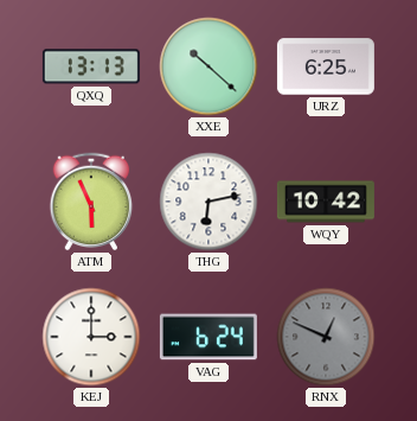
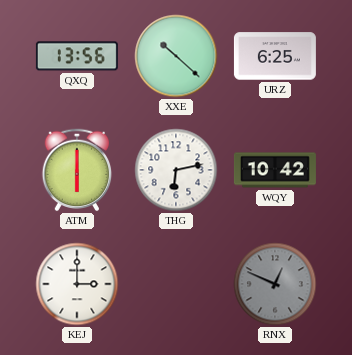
QXQ: 13:13 -> 13:56
ATM: 5:56 -> 6:00
VAG: 6:24 -> none
